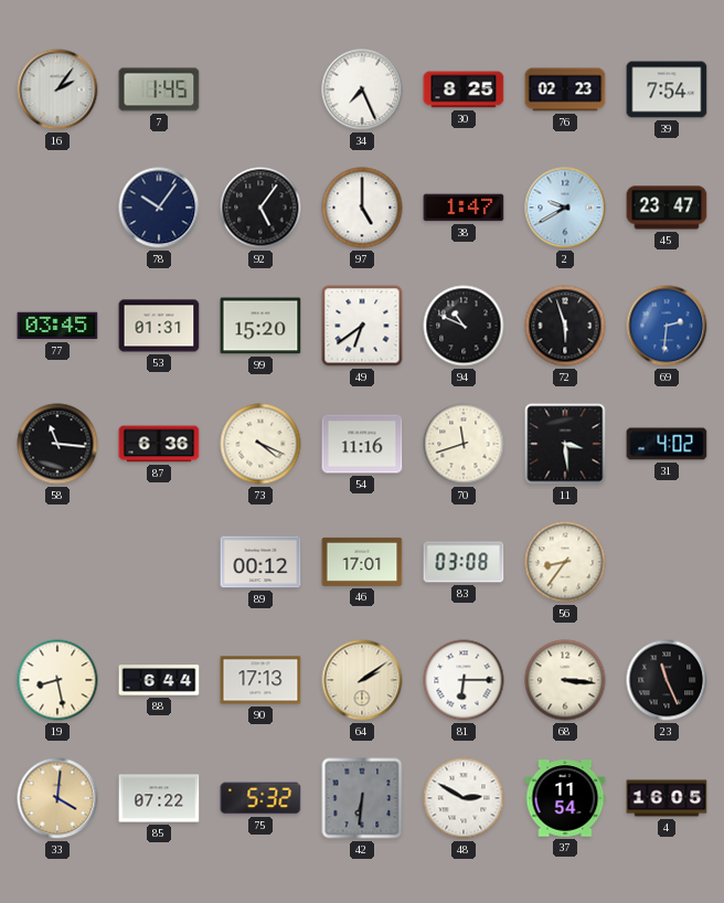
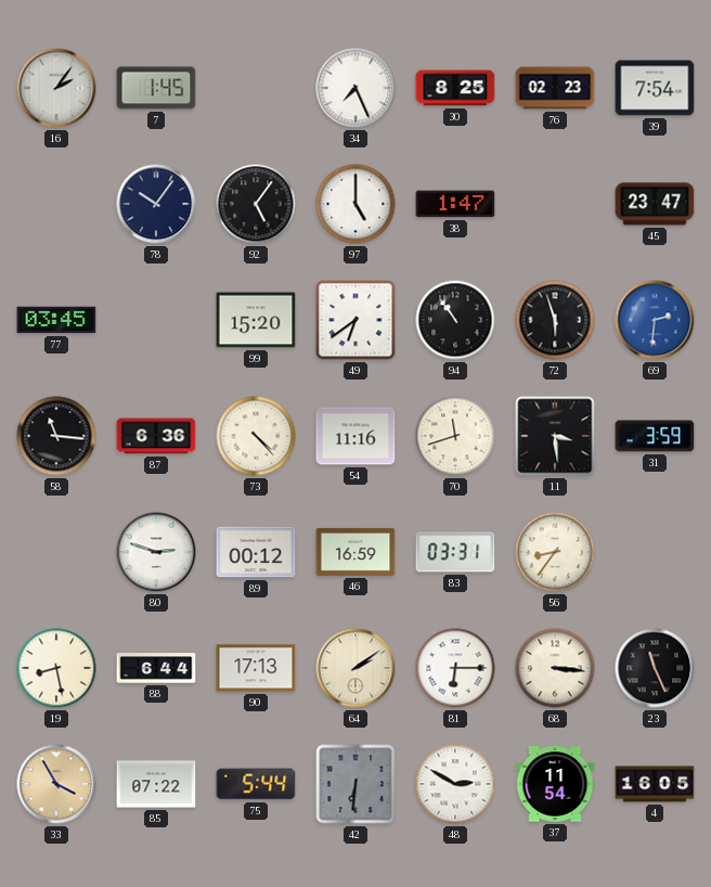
2: 9:40 -> none
53: 01:31 -> none
94: 10:49 -> 10:54
73: 4:19 -> 4:23
31: 4:02 -> 3:59
80: none -> 2:48
46: 17:01 -> 16:59
83: 03:08 -> 03:31
33: 4:01 -> 3:55
75: 5:32 -> 5:44
